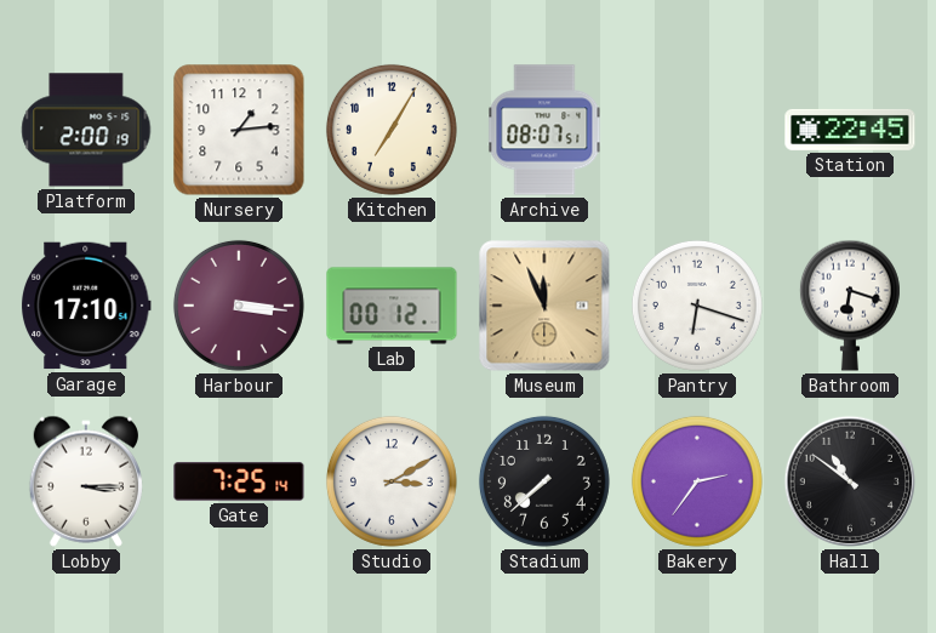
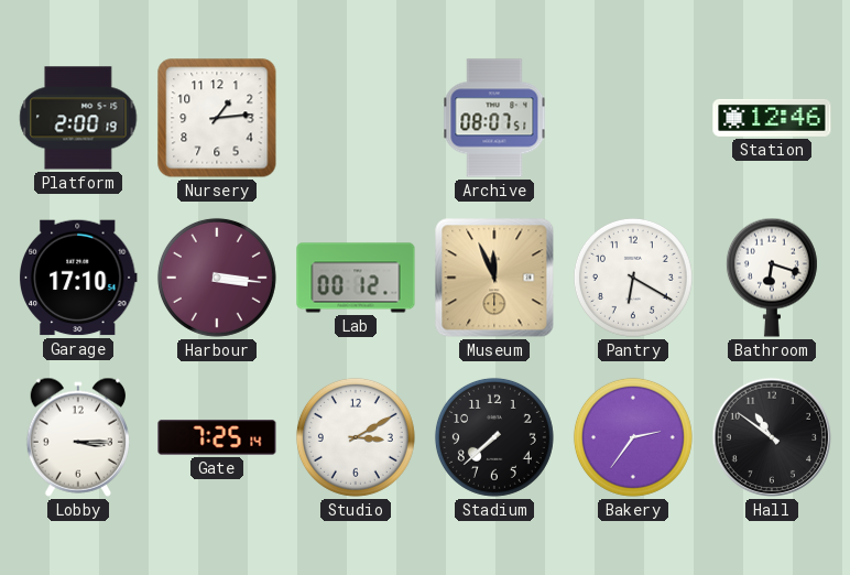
Kitchen: 7:05 -> none
Station: 22:45 -> 12:46
Pantry: 6:18 -> 6:20
